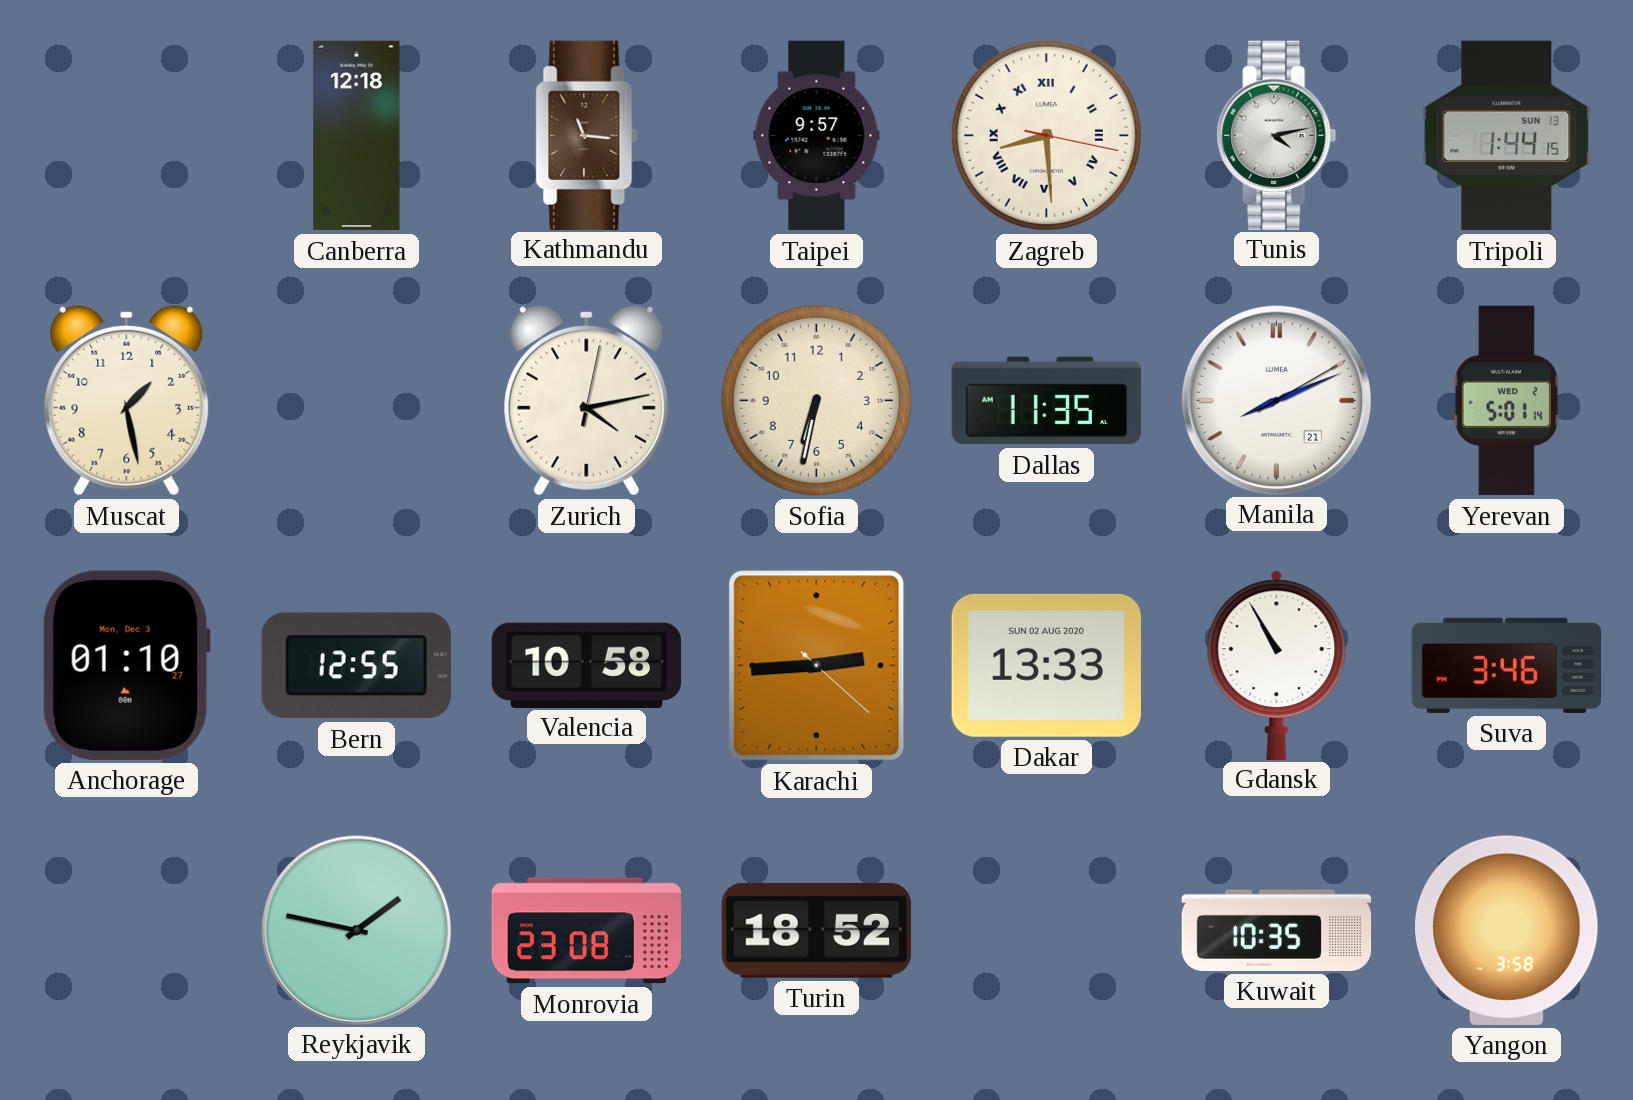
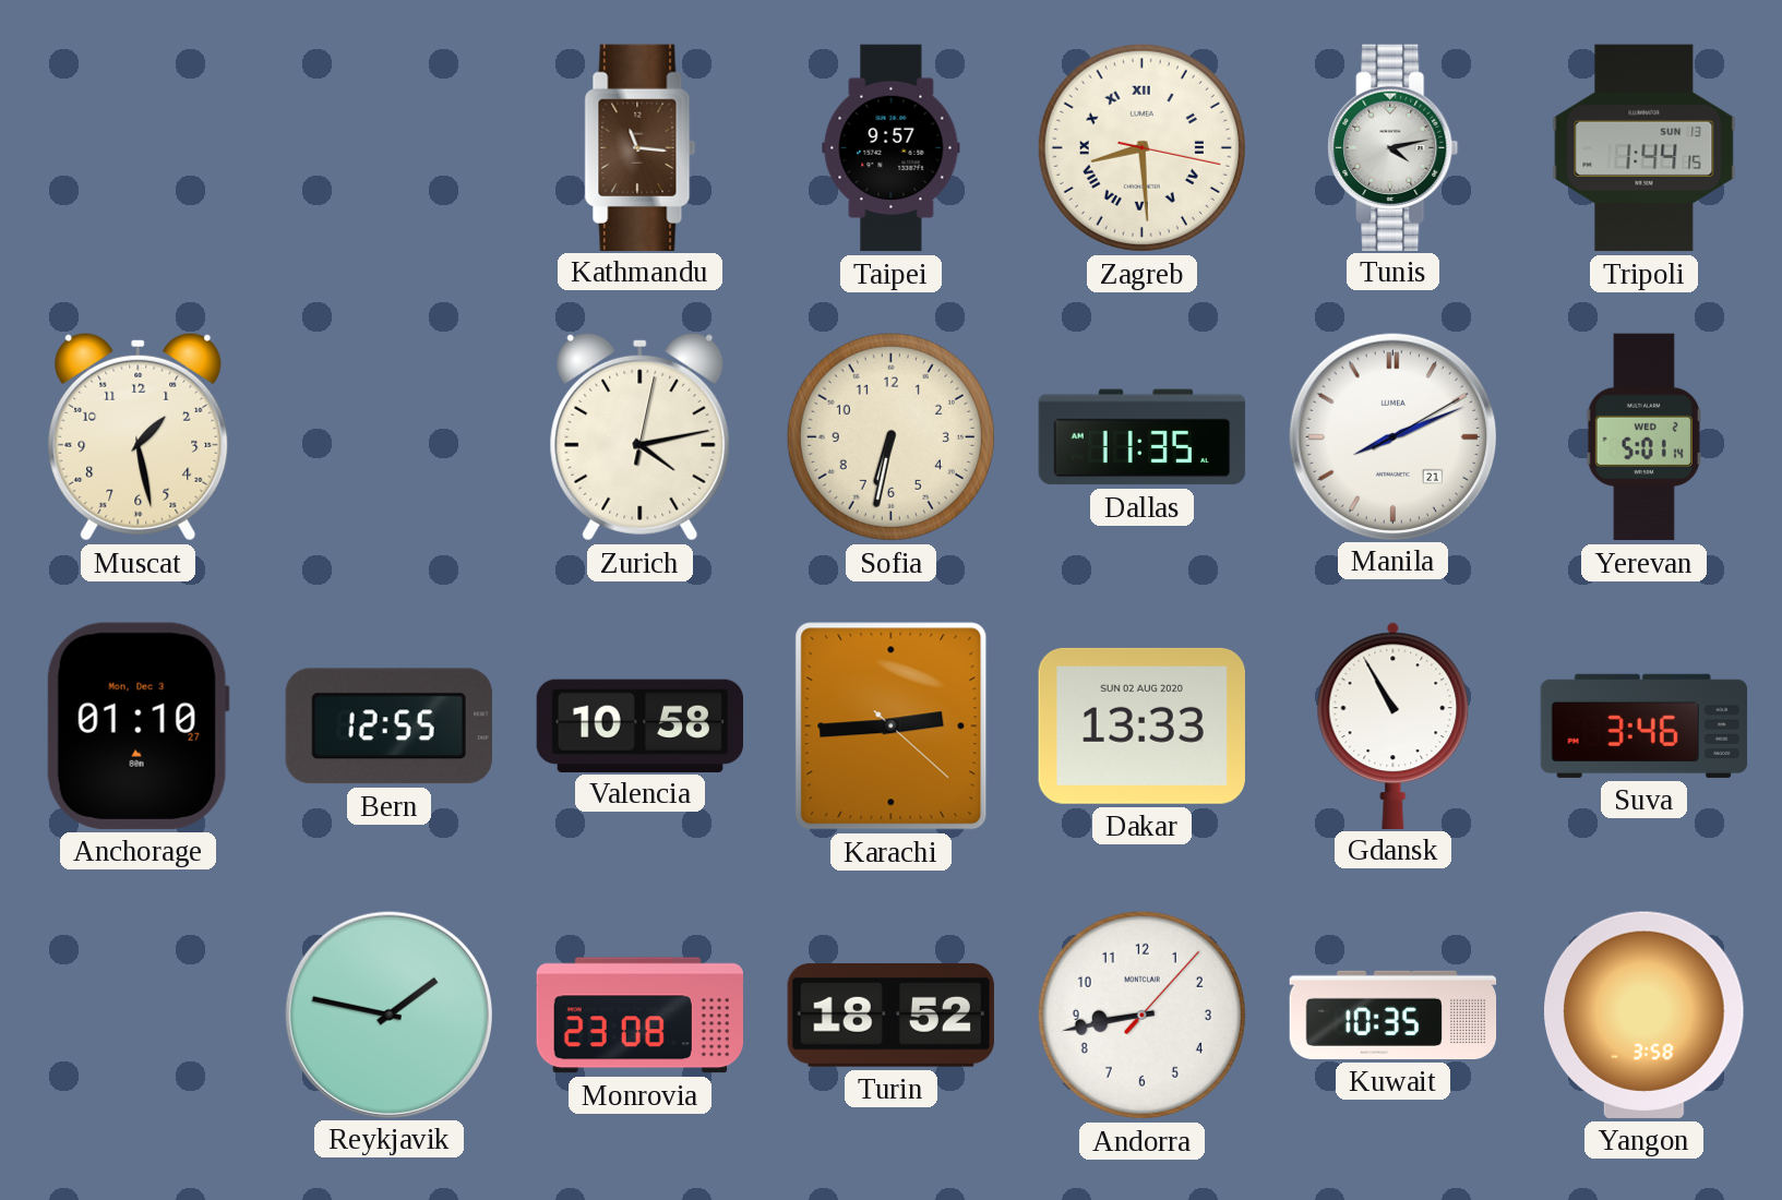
Canberra: 12:18 -> none
Andorra: none -> 8:43
